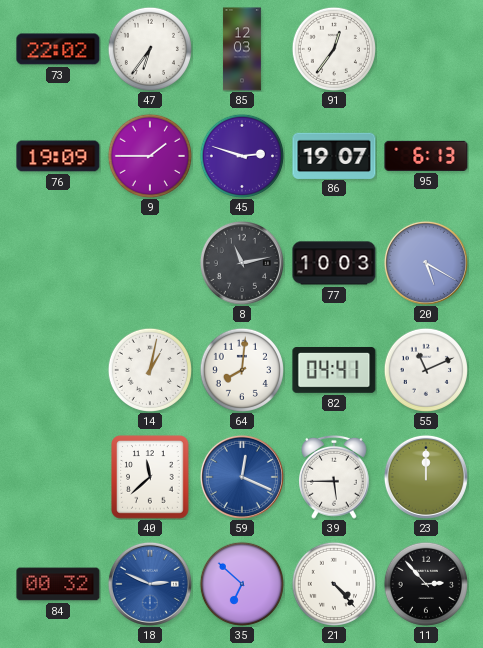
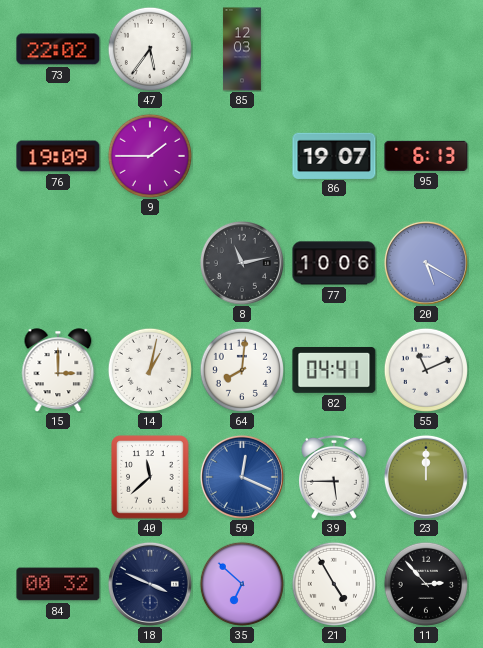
47: 6:36 -> 5:36
91: 12:36 -> none
45: 2:48 -> none
77: 10:03 -> 10:06
15: none -> 3:00
18: 2:49 -> 3:49
18 dial: blue -> navy
21: 4:23 -> 4:55
